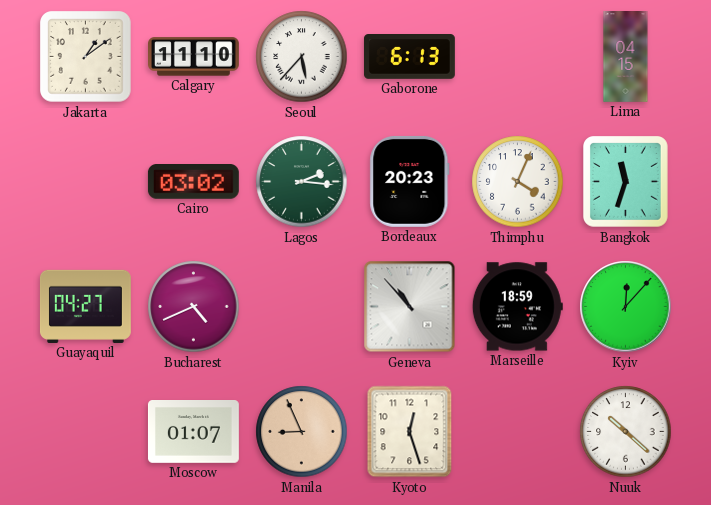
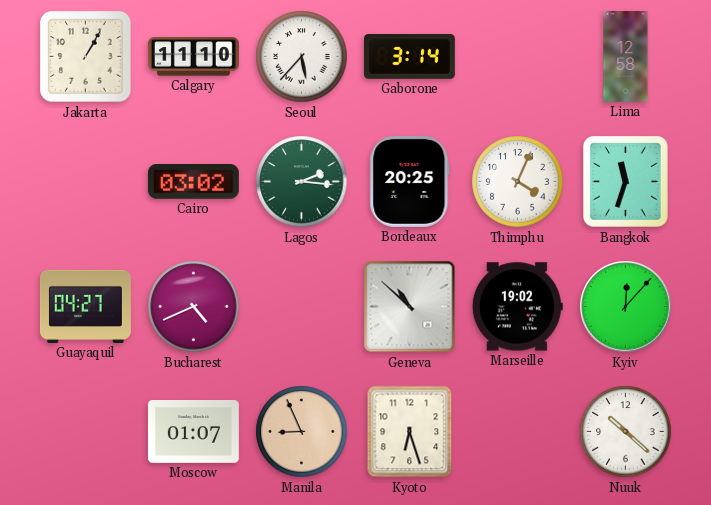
Jakarta: 1:09 -> 1:05
Gaborone: 6:13 -> 3:14
Lima: 04:15 -> 12:58
Bordeaux: 20:23 -> 20:25
Geneva: 10:53 -> 10:52
Marseille: 18:59 -> 19:02
Kyoto: 12:27 -> 6:27
